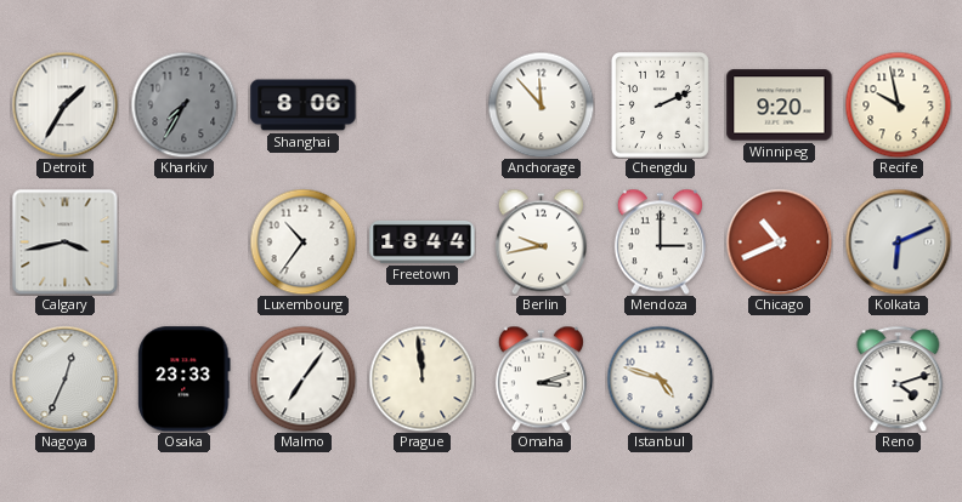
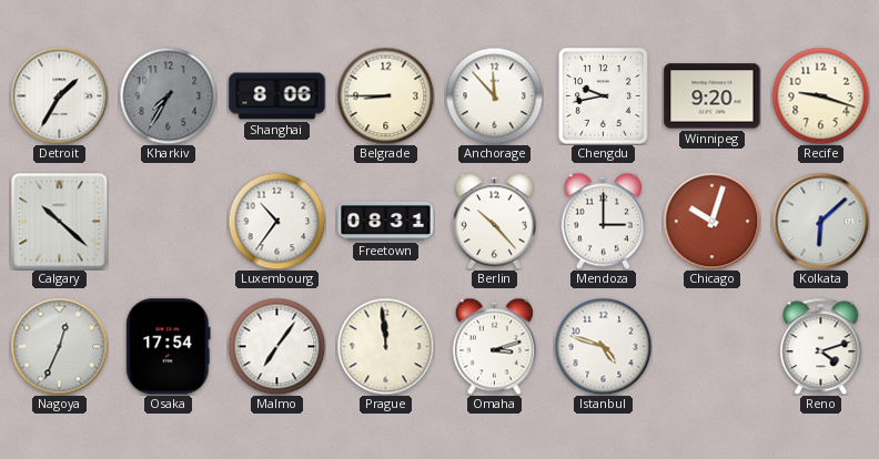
Belgrade: none -> 8:45
Chengdu: 2:11 -> 9:43
Recife: 9:58 -> 9:18
Calgary: 3:43 -> 10:22
Freetown: 18:44 -> 08:31
Berlin: 9:43 -> 10:23
Chicago: 10:41 -> 10:03
Kolkata: 6:11 -> 6:08
Osaka: 23:33 -> 17:54
